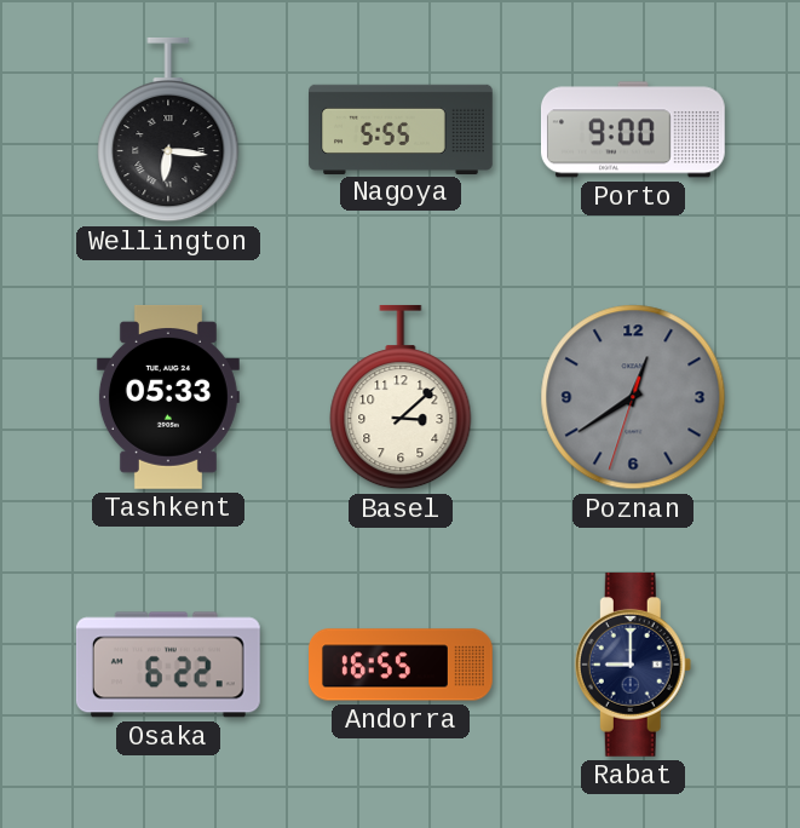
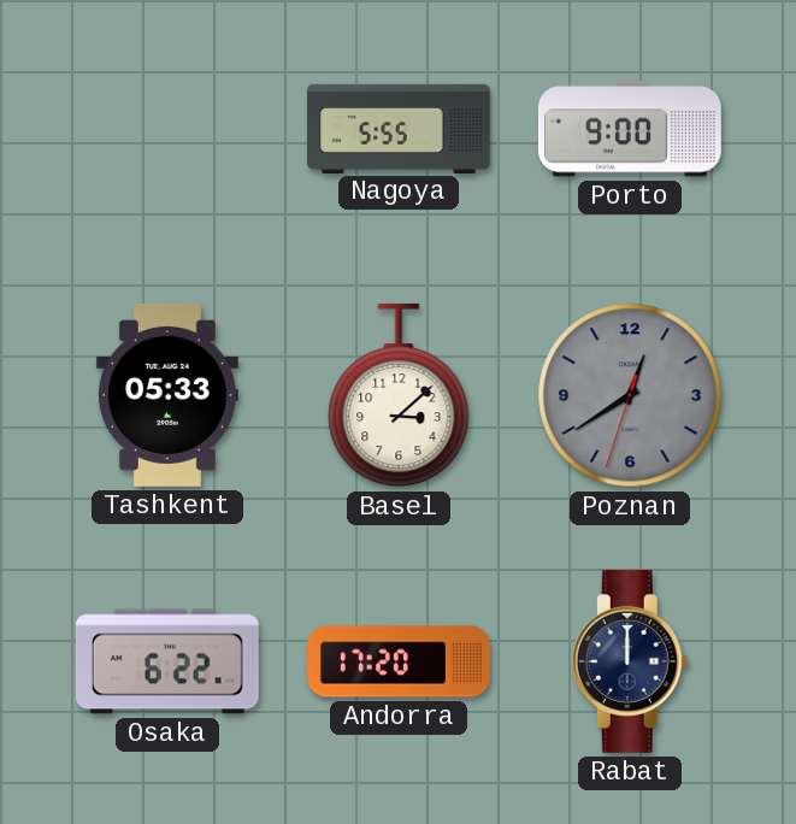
Wellington: 6:16 -> none
Andorra: 16:55 -> 17:20
Rabat: 9:00 -> 12:00
